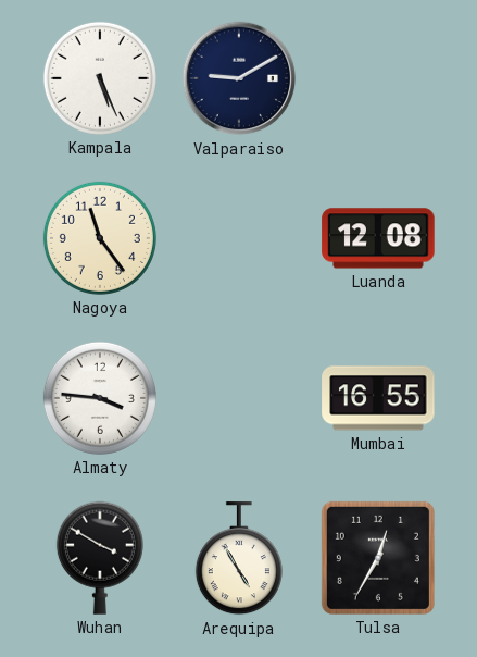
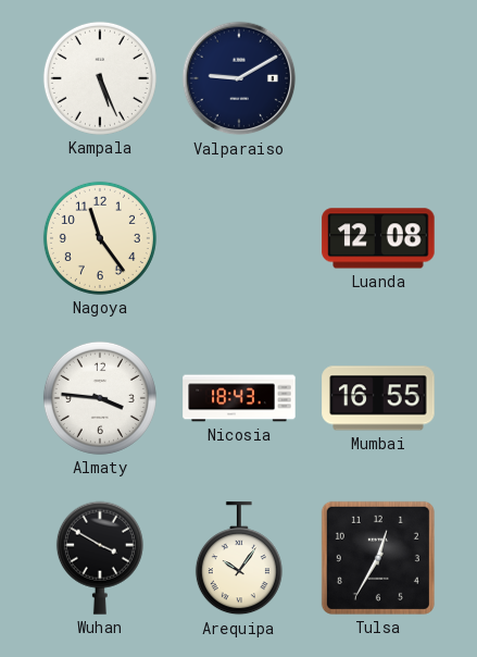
Nicosia: none -> 18:43
Arequipa: 4:55 -> 10:06
